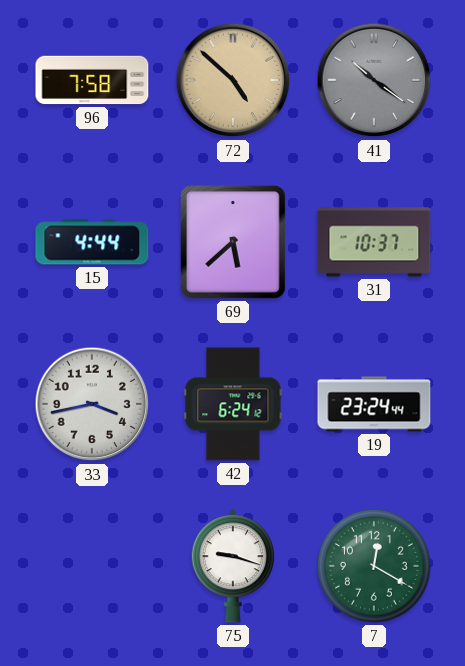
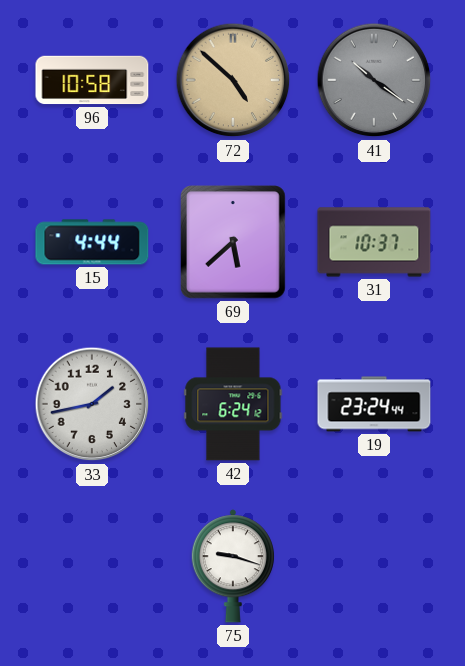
96: 7:58 -> 10:58
33: 3:43 -> 1:43
7: 12:20 -> none
